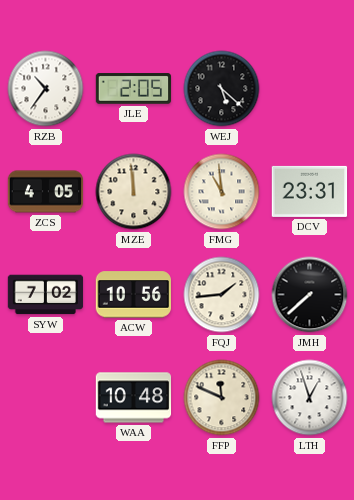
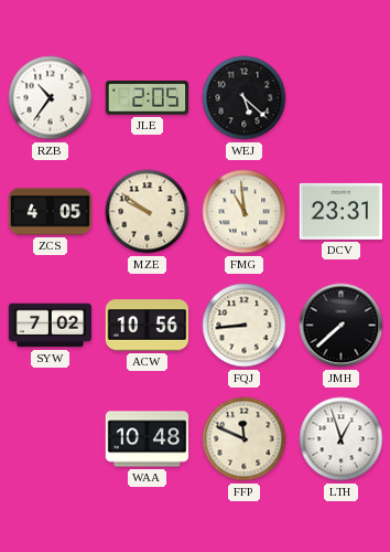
MZE: 11:59 -> 9:51
FQJ: 1:44 -> 8:44
